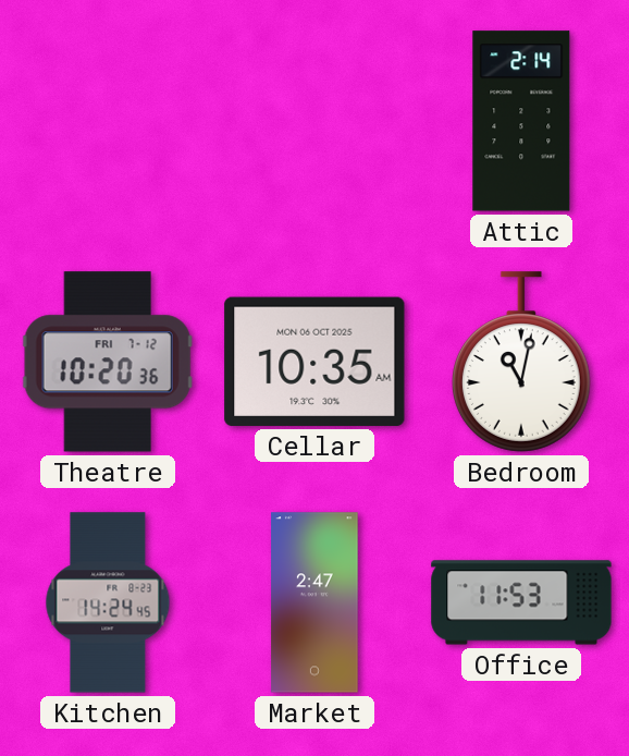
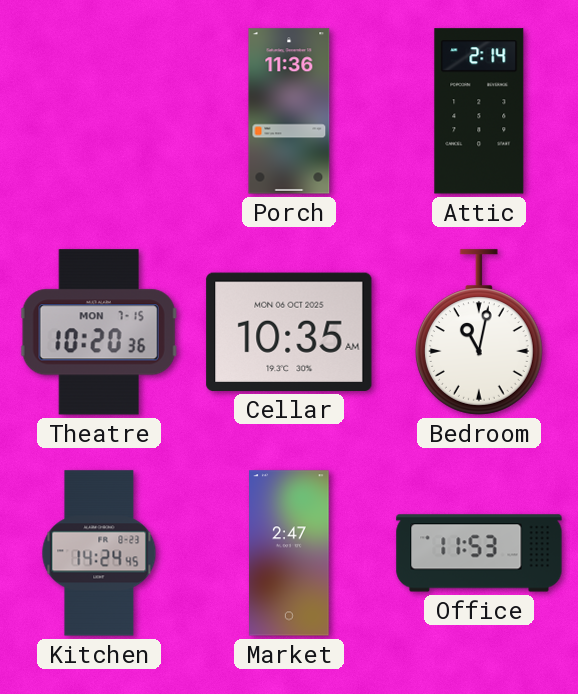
Porch: none -> 11:36
Theatre date: FRI 7-12 -> MON 7-15
